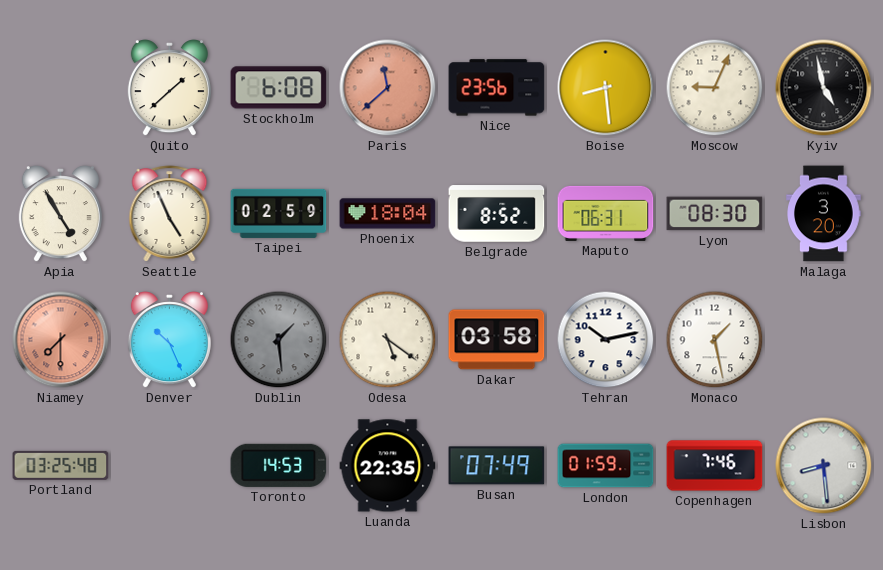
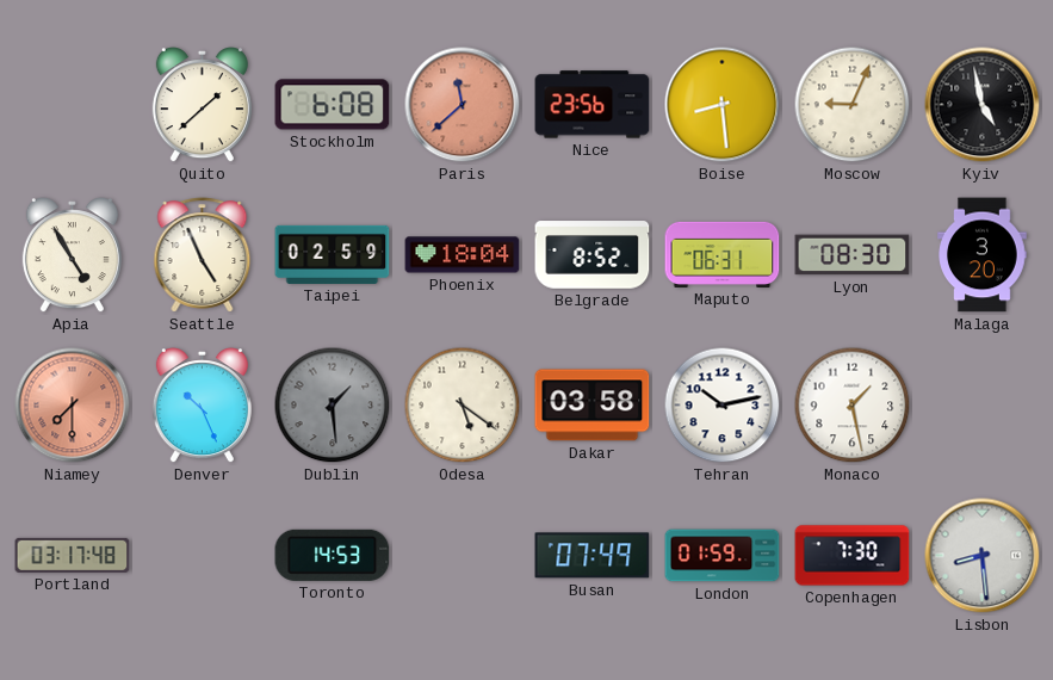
Portland: 03:25 -> 03:17
Luanda: 22:35 -> none
Copenhagen: 7:46 -> 7:30
